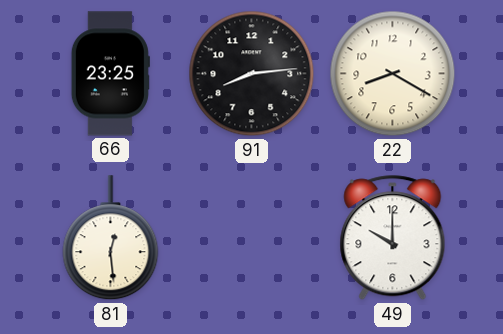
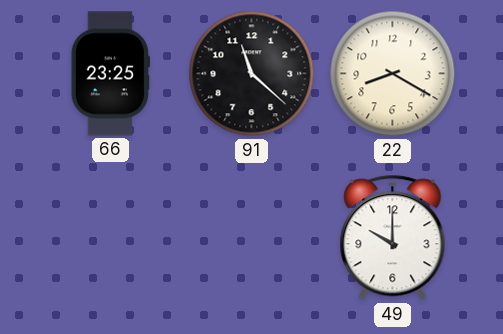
91: 8:14 -> 11:22
81: 12:29 -> none
